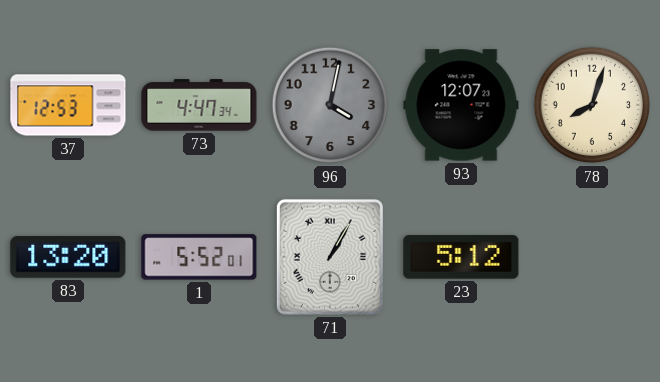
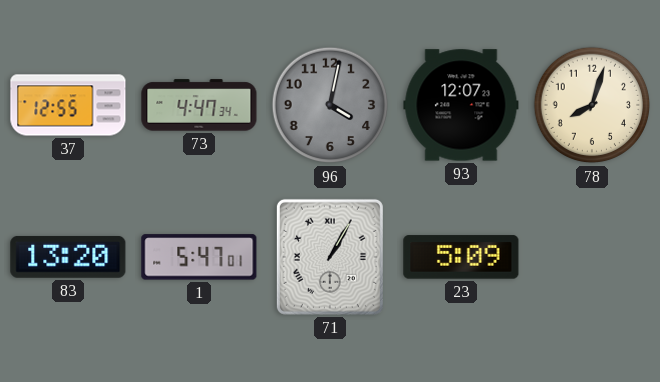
37: 12:53 -> 12:55
1: 5:52 -> 5:47
23: 5:12 -> 5:09
